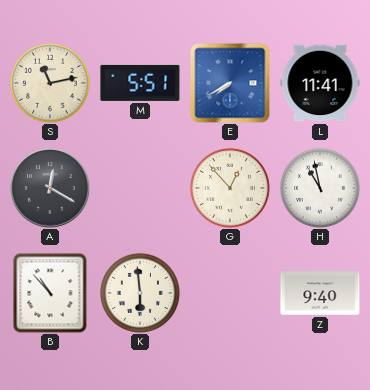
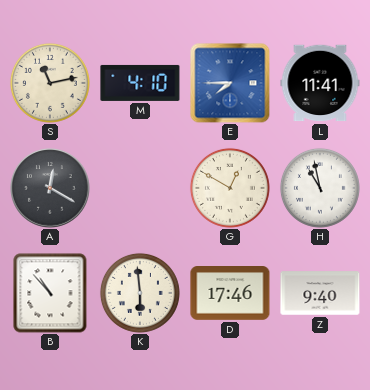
M: 5:51 -> 4:10
E: 7:40 -> 7:45
G: 12:53 -> 12:50
D: none -> 17:46
